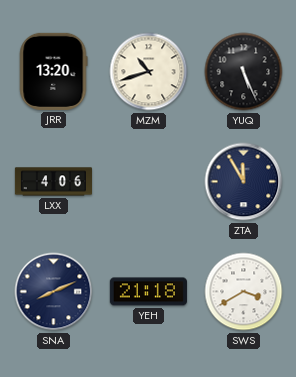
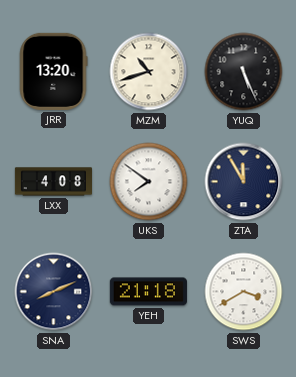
LXX: 4:06 -> 4:08
UKS: none -> 7:51
